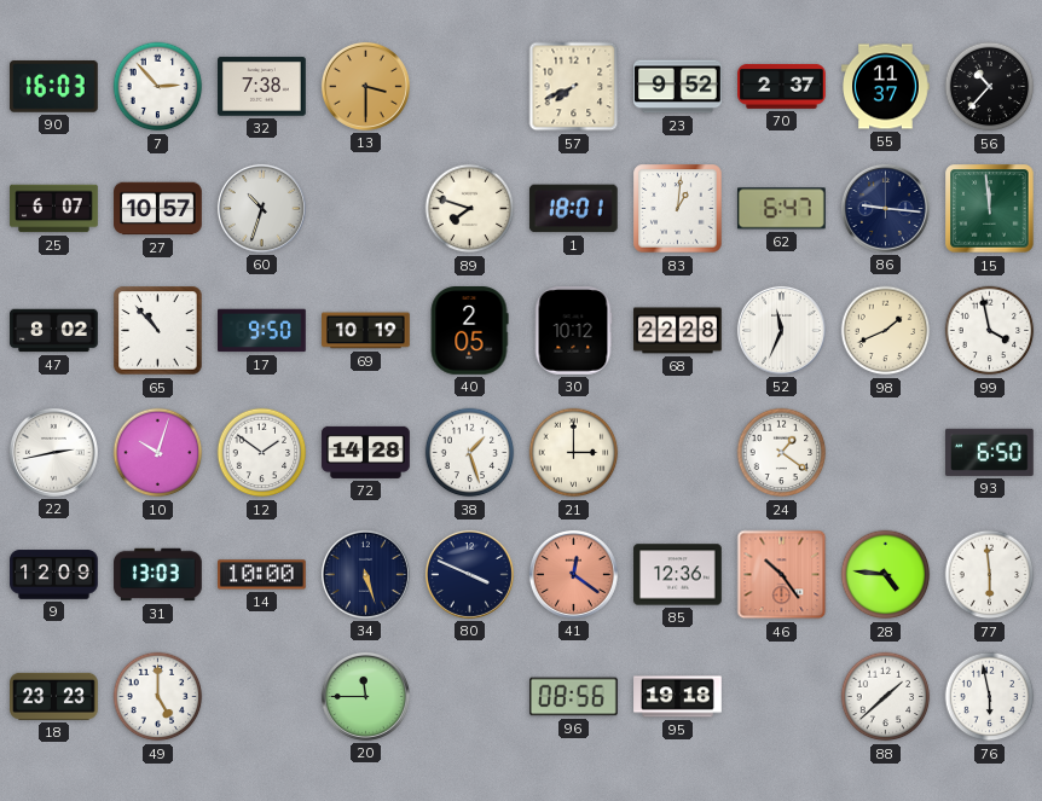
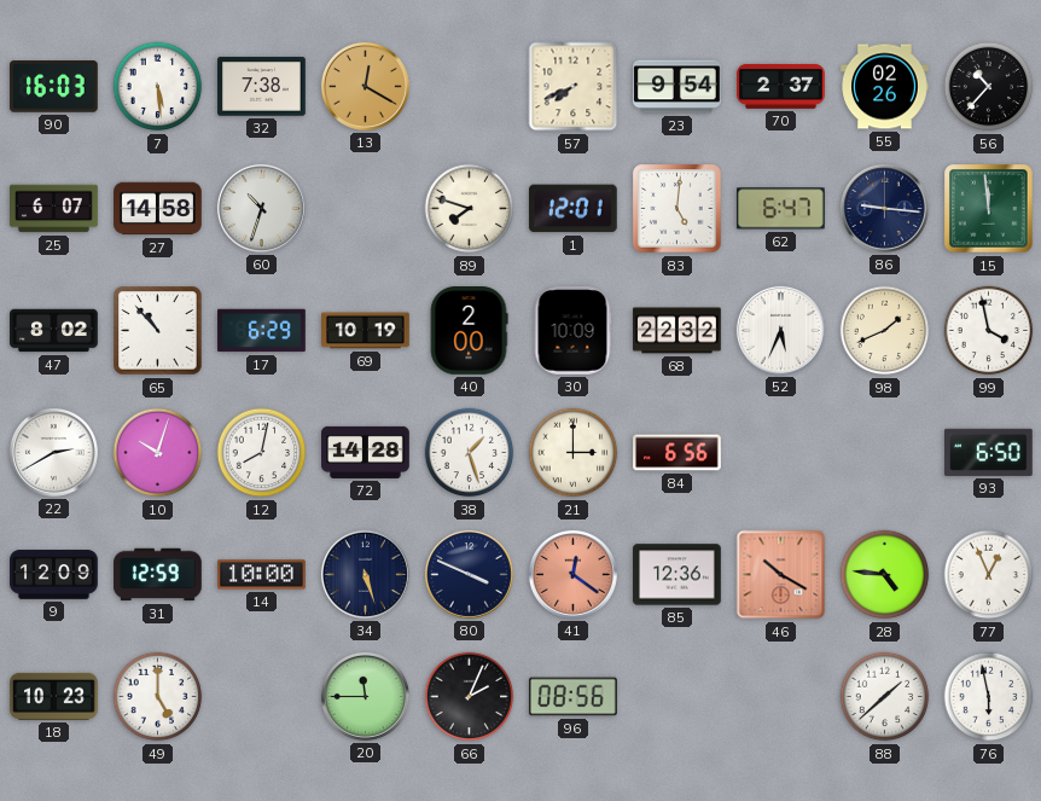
7: 2:53 -> 5:29
13: 3:30 -> 12:20
23: 9:52 -> 9:54
55: 11:37 -> 02:26
27: 10:57 -> 14:58
1: 18:01 -> 12:01
83: 1:01 -> 5:01
17: 9:50 -> 6:29
40: 2:05 -> 2:00
30: 10:12 -> 10:09
68: 22:28 -> 22:32
52: 11:34 -> 5:34
22: 2:43 -> 2:40
12: 1:51 -> 8:02
84: none -> 6:56
24: 1:21 -> none
31: 13:03 -> 12:59
46: 10:24 -> 10:20
77: 5:59 -> 12:56
18: 23:23 -> 10:23
66: none -> 2:04
95: 19:18 -> none
